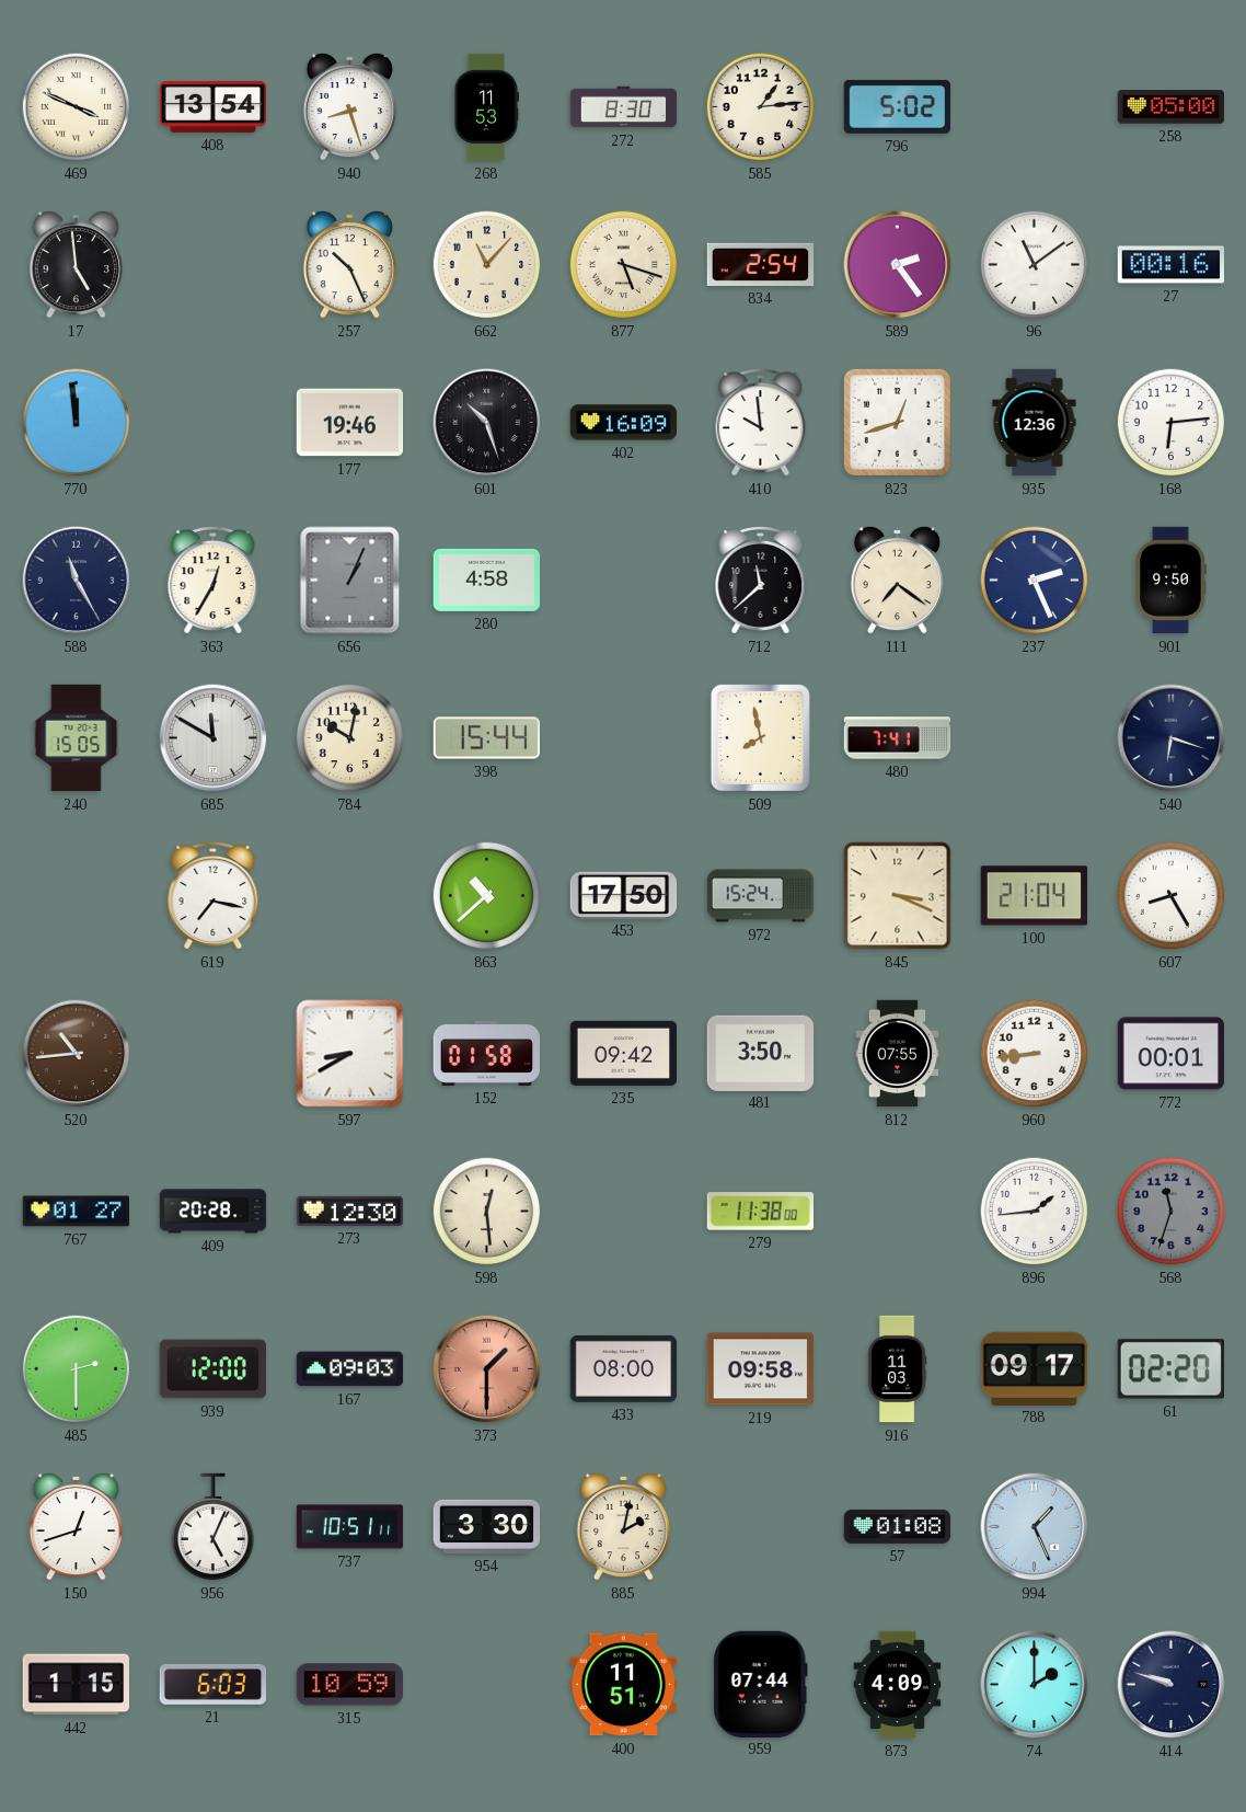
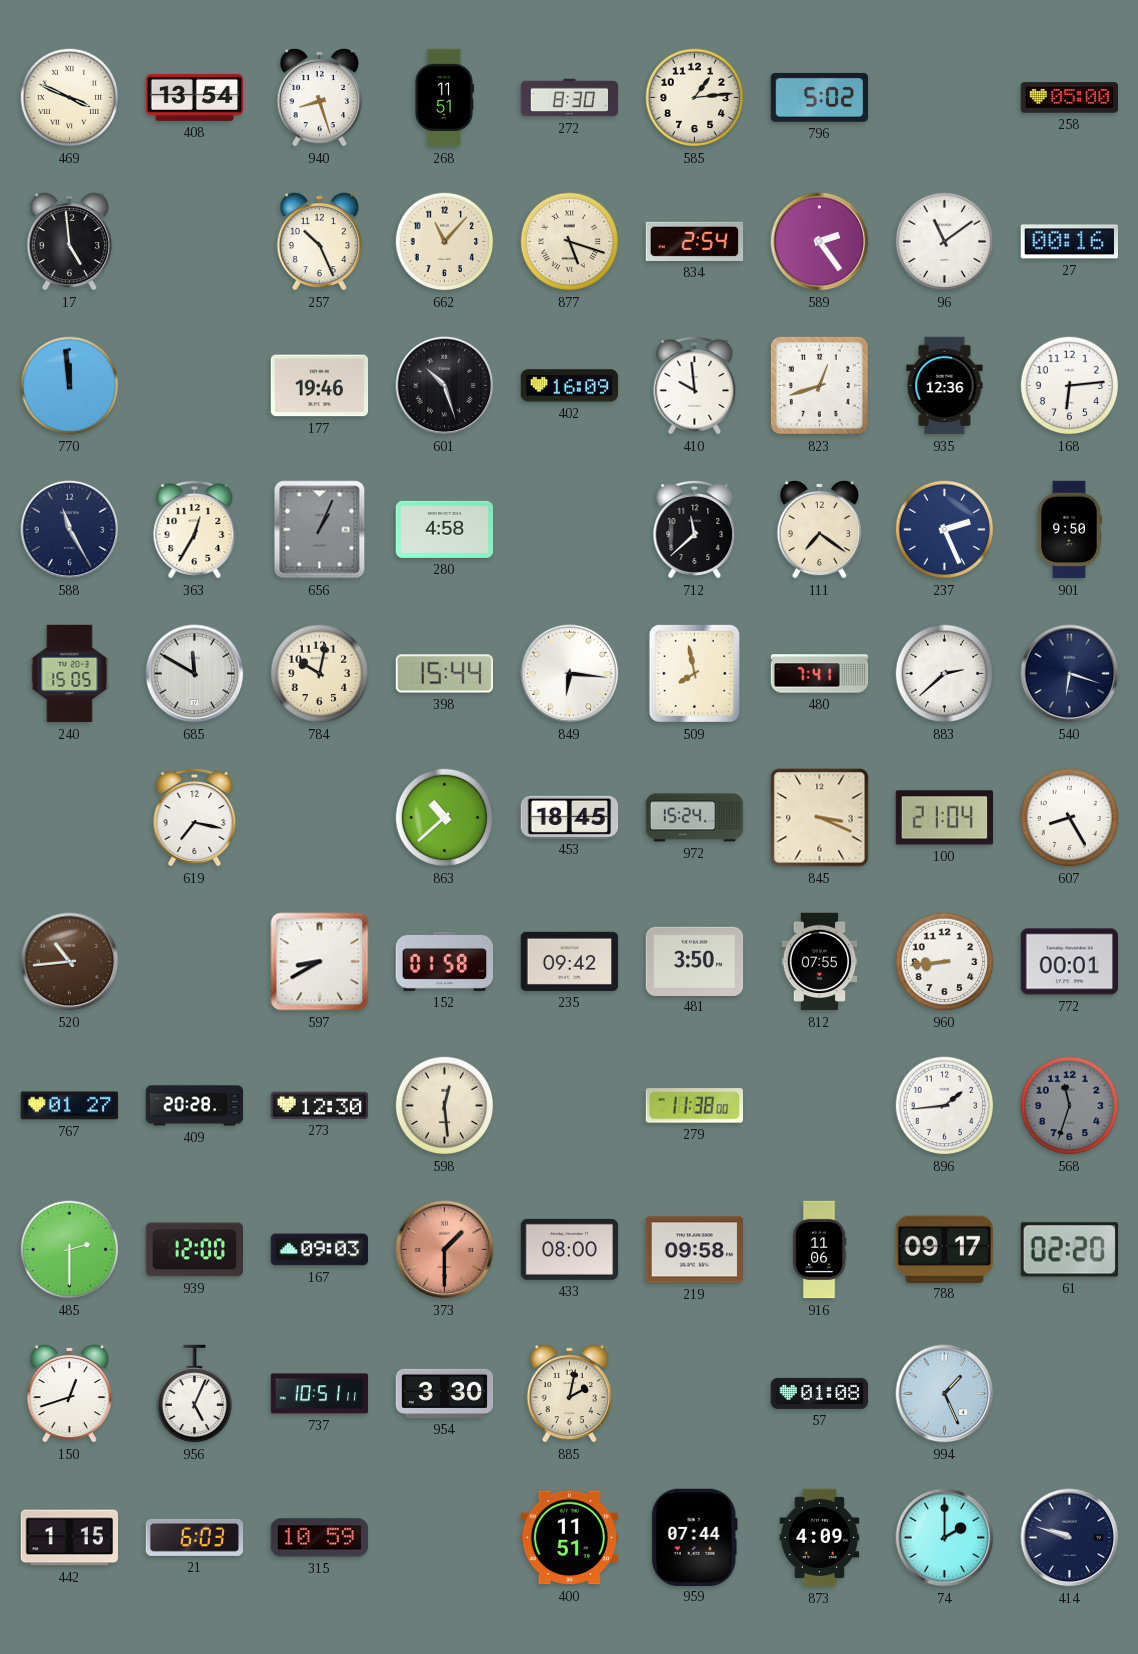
268: 11:53 -> 11:51
849: none -> 6:16
883: none -> 2:38
453: 17:50 -> 18:45
916: 11:03 -> 11:06
